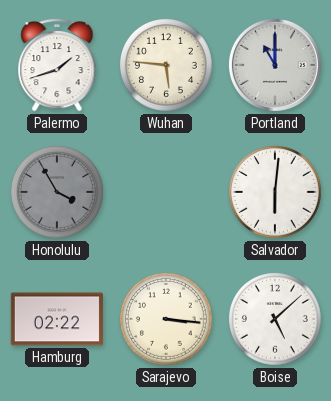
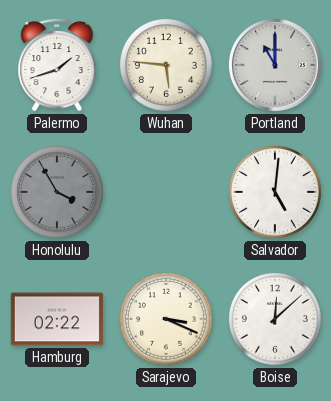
Salvador: 6:01 -> 5:01
Sarajevo: 3:16 -> 3:19
Boise: 5:08 -> 12:08
